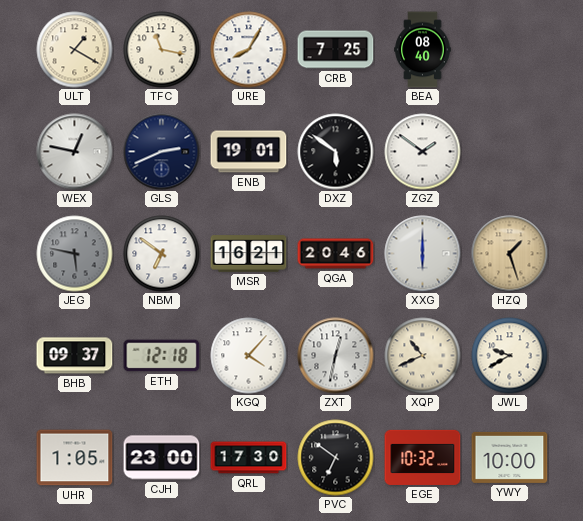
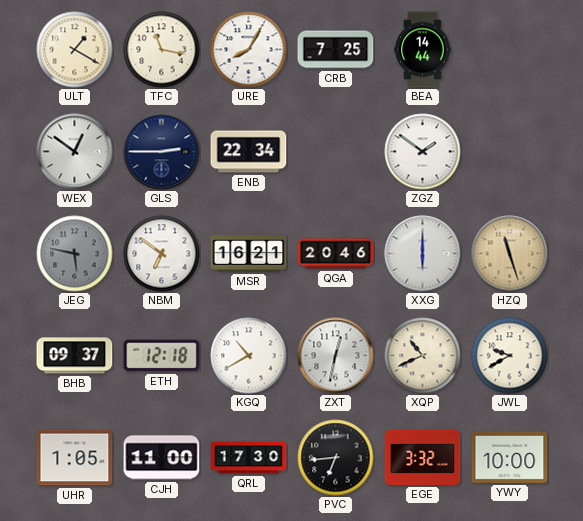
BEA: 08:40 -> 14:44
WEX: 12:47 -> 12:51
GLS: 2:41 -> 2:45
ENB: 19:01 -> 22:34
DXZ: 5:51 -> none
HZQ: 1:27 -> 11:27
KGQ: 4:07 -> 10:40
CJH: 23:00 -> 11:00
PVC: 6:51 -> 6:44
EGE: 10:32 -> 3:32
